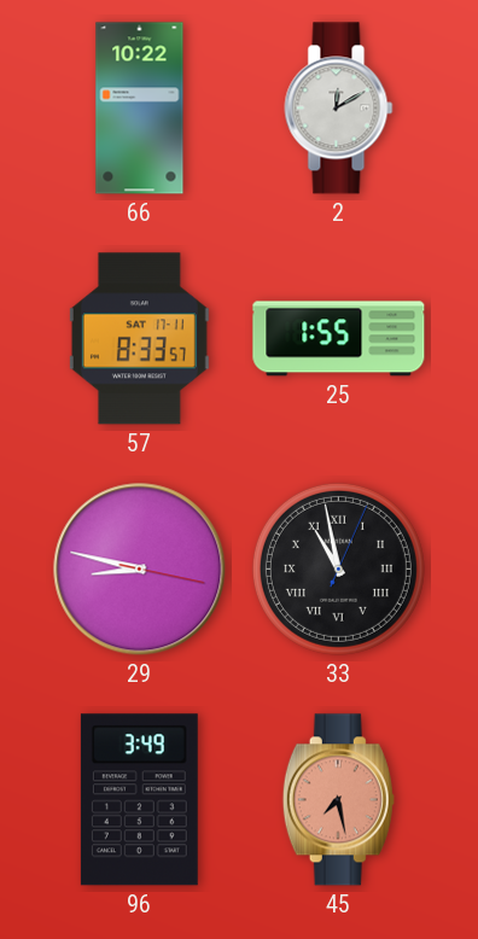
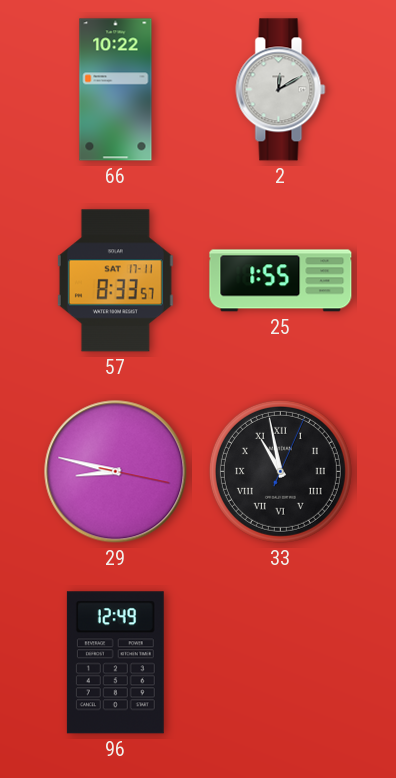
96: 3:49 -> 12:49
45: 7:28 -> none
